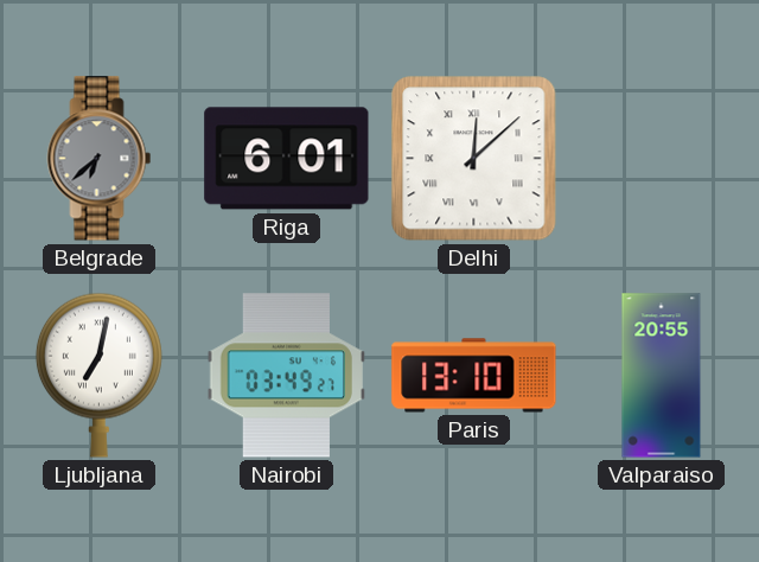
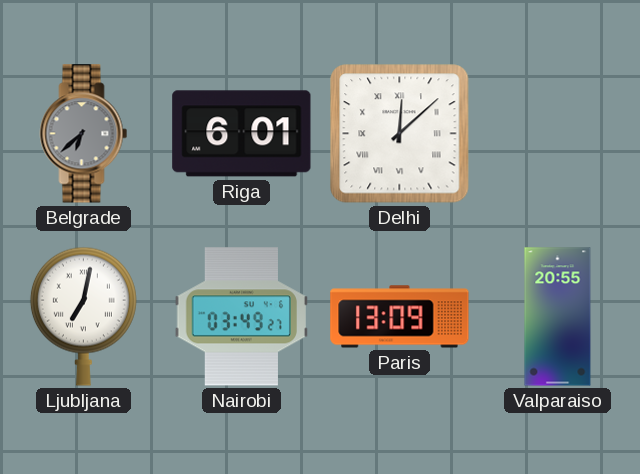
Paris: 13:10 -> 13:09
